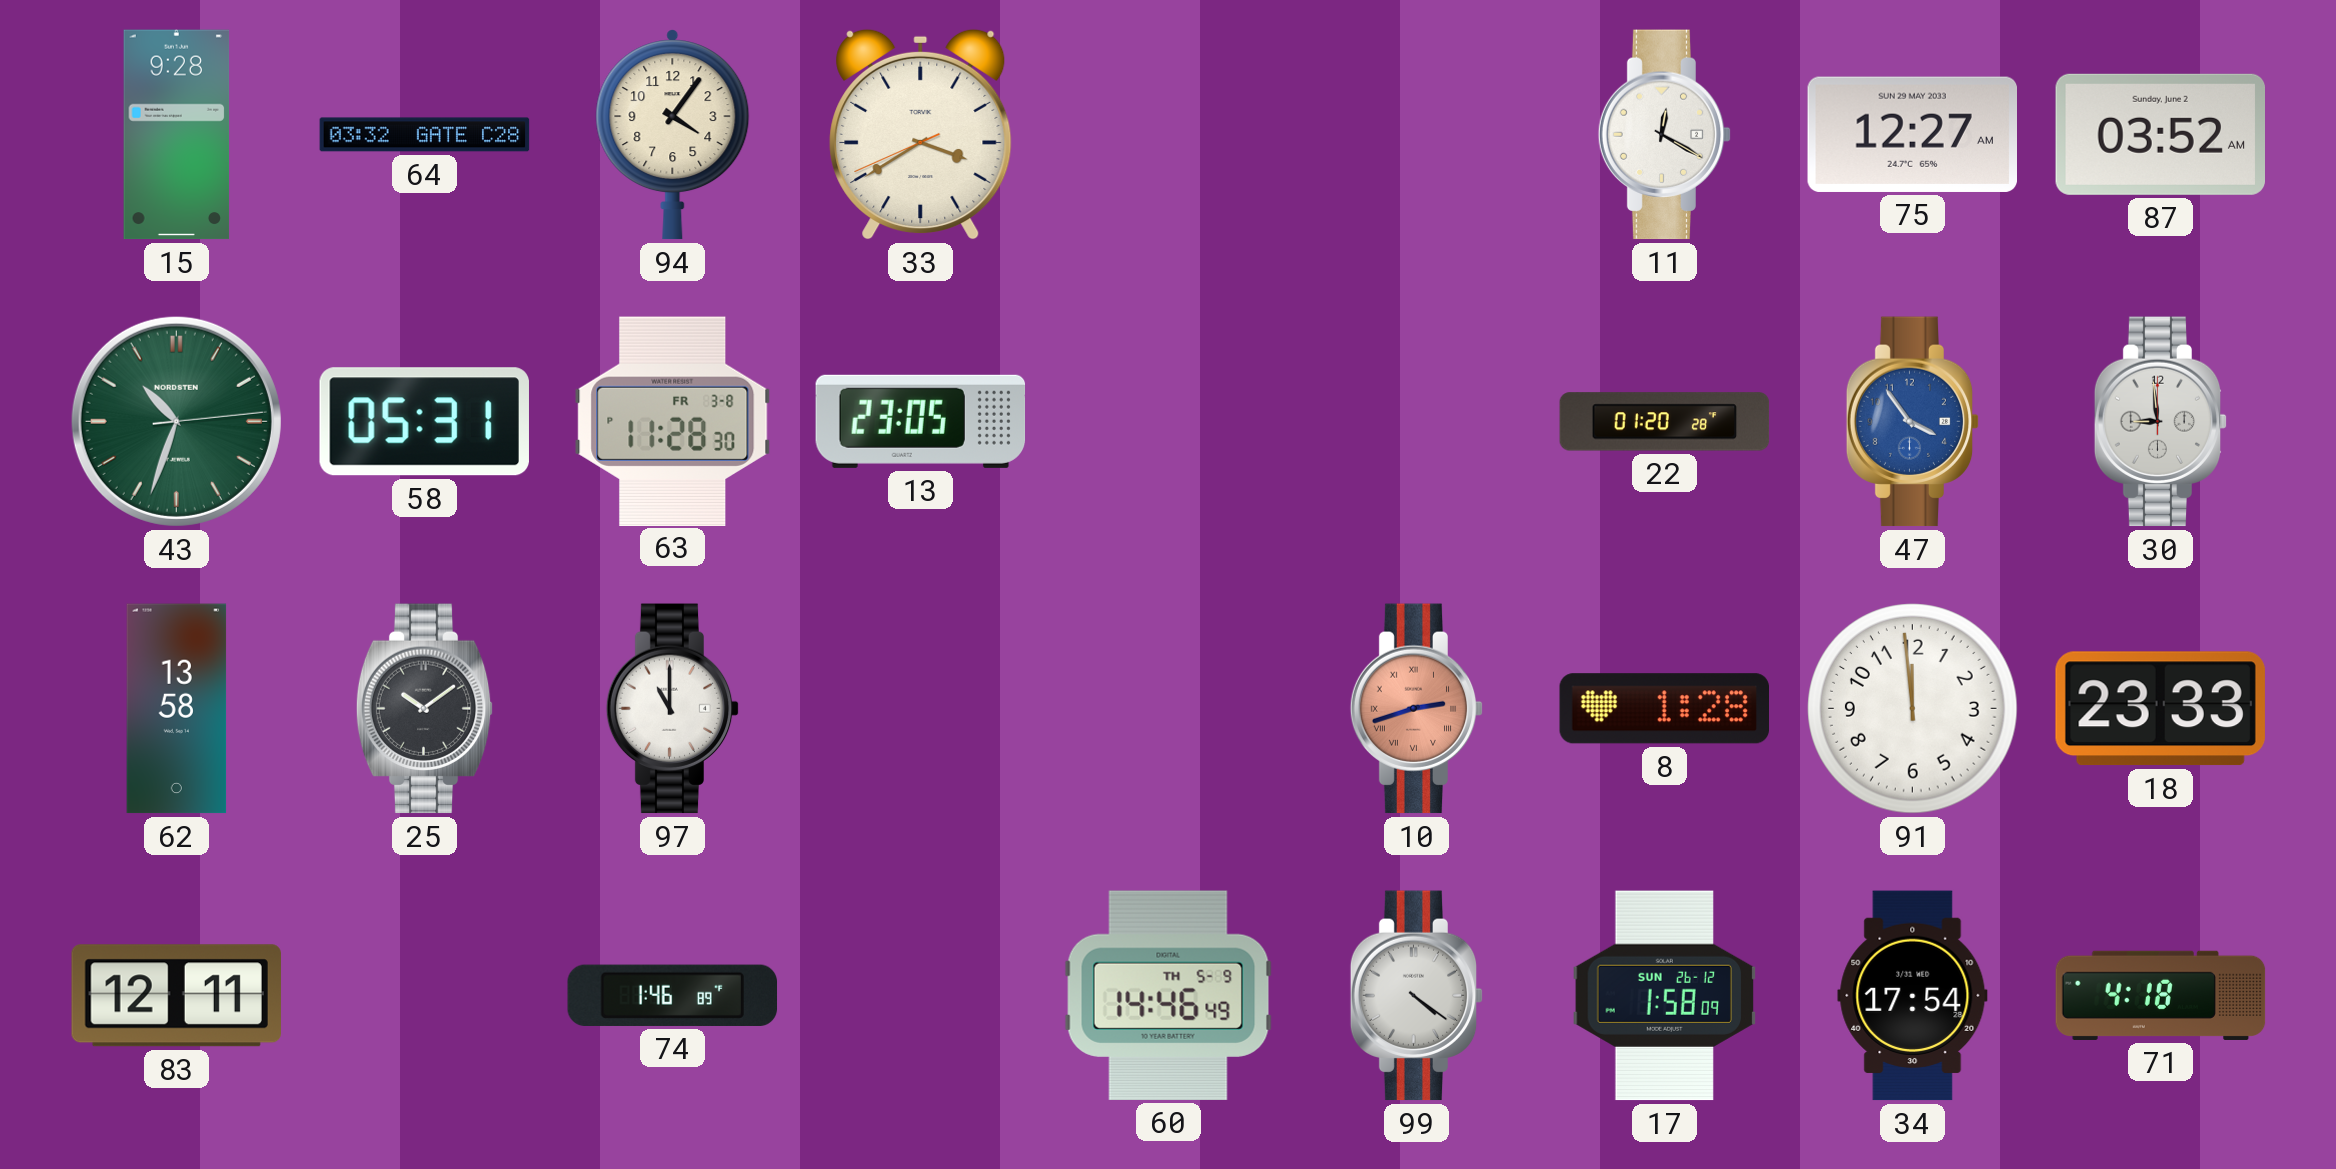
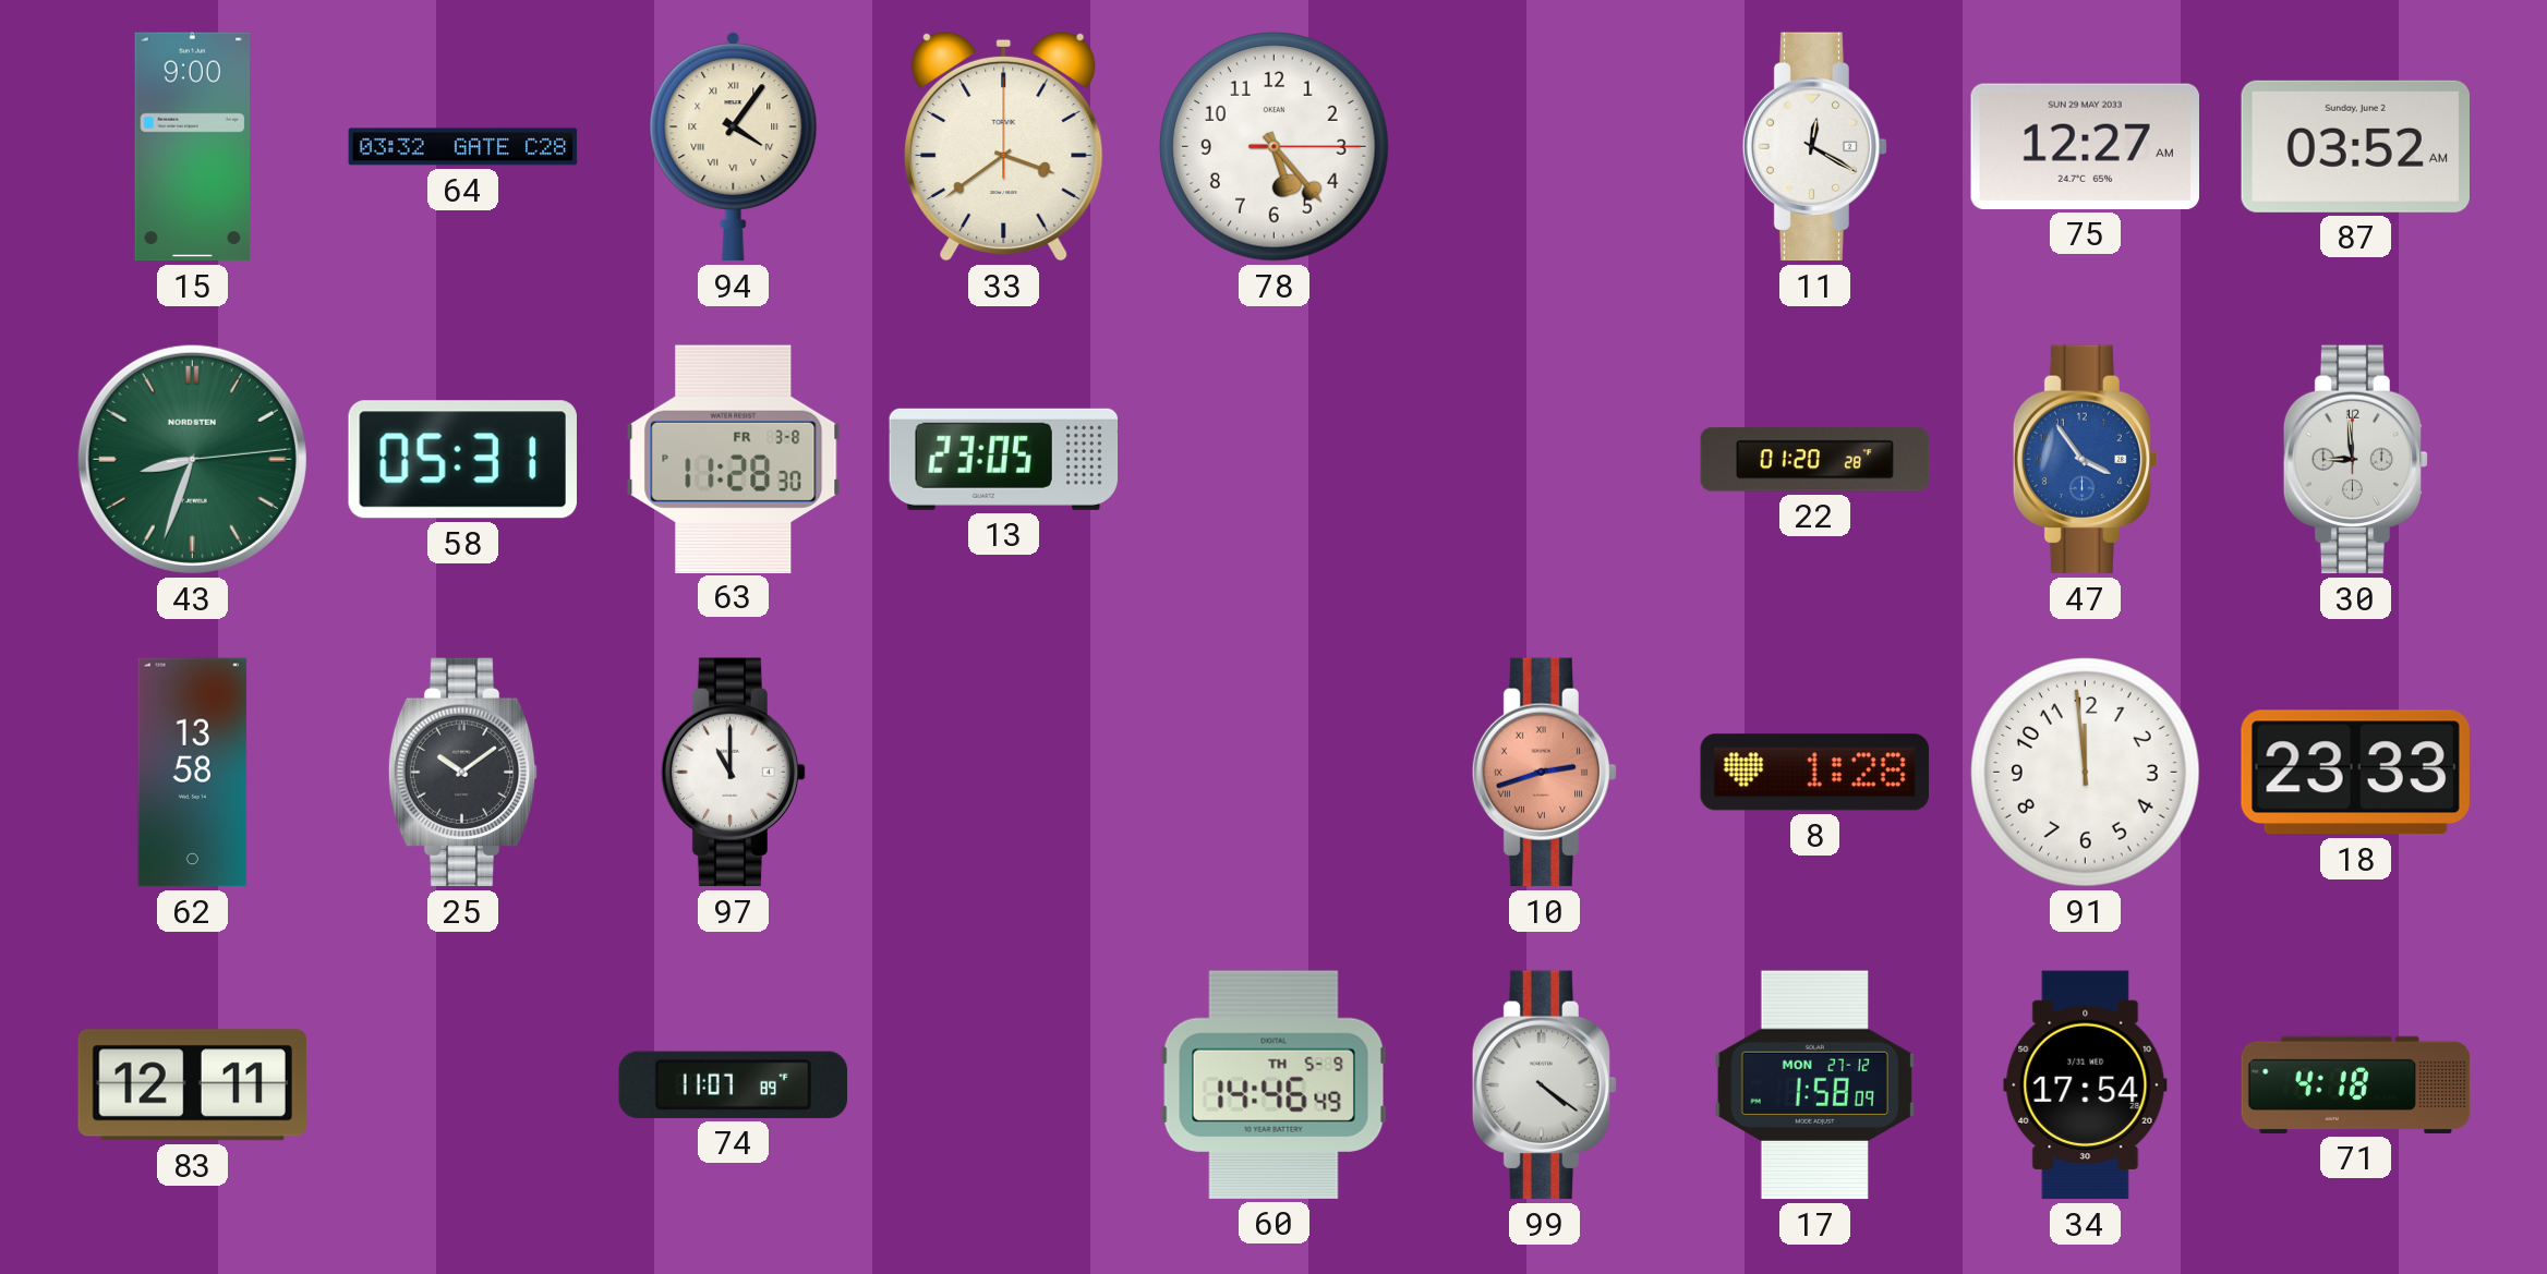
15: 9:28 -> 9:00
94 numerals: Arabic -> Roman
33: 3:39:41 -> 3:39:00
78: none -> 5:23
43: 10:33 -> 8:33
74: 1:46 -> 11:07
17 date: SUN 26-12 -> MON 27-12
